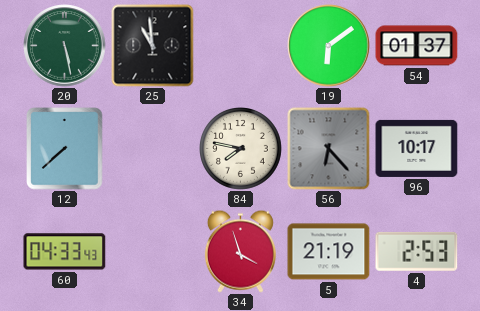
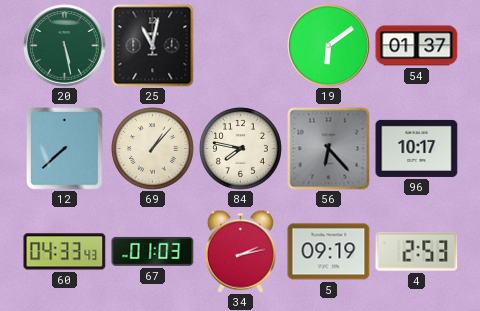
25: 10:59 -> 11:02
69: none -> 1:07
67: none -> 01:03
34: 3:57 -> 2:13
5: 21:19 -> 09:19
